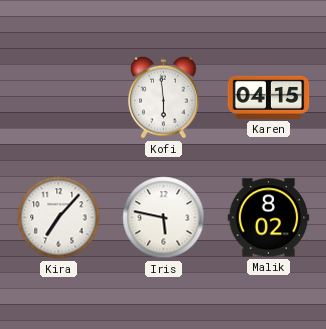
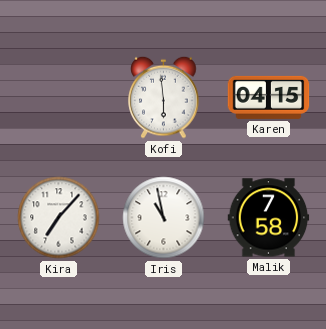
Iris: 5:47 -> 10:58
Malik: 8:02 -> 7:58
